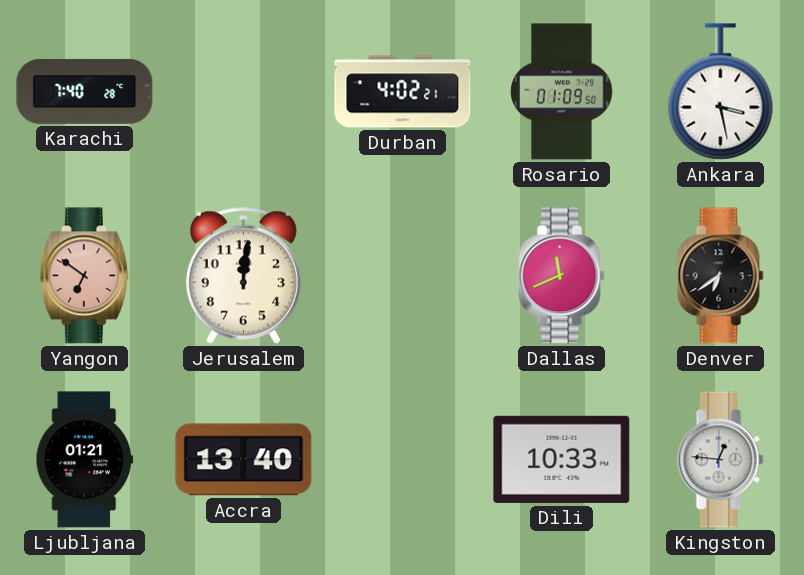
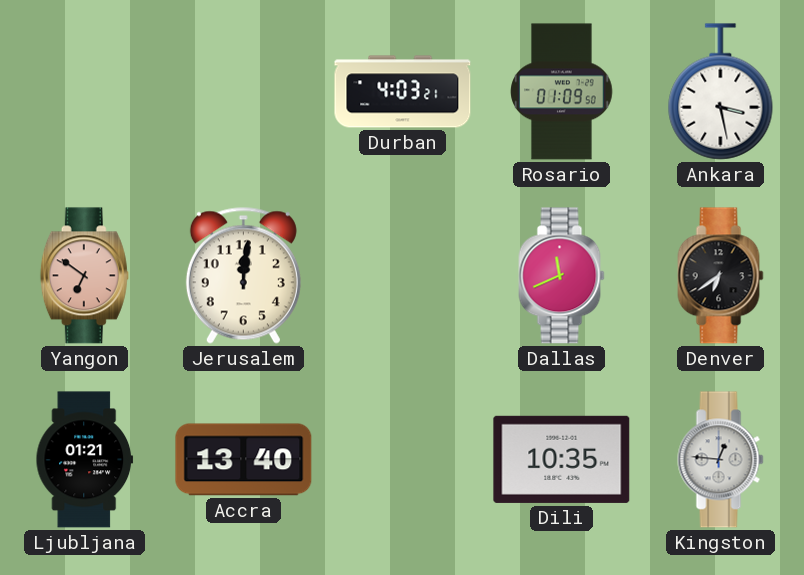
Karachi: 7:40 -> none
Durban: 4:02 -> 4:03
Dili: 10:33 -> 10:35
